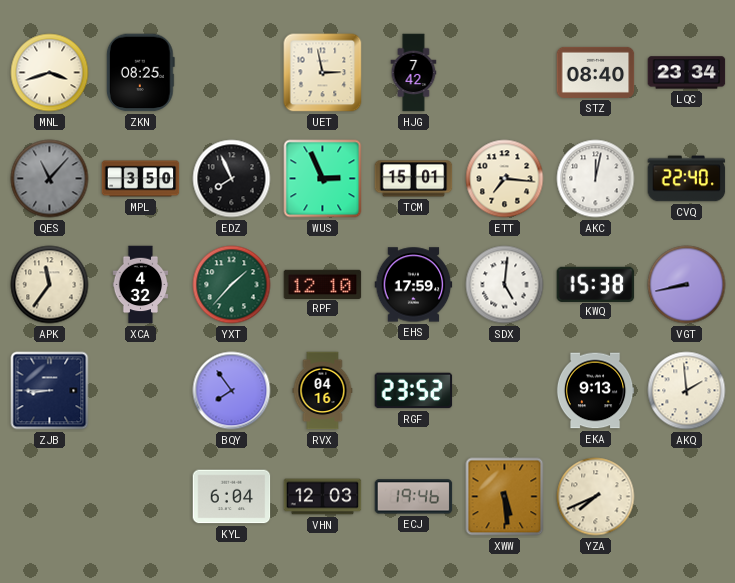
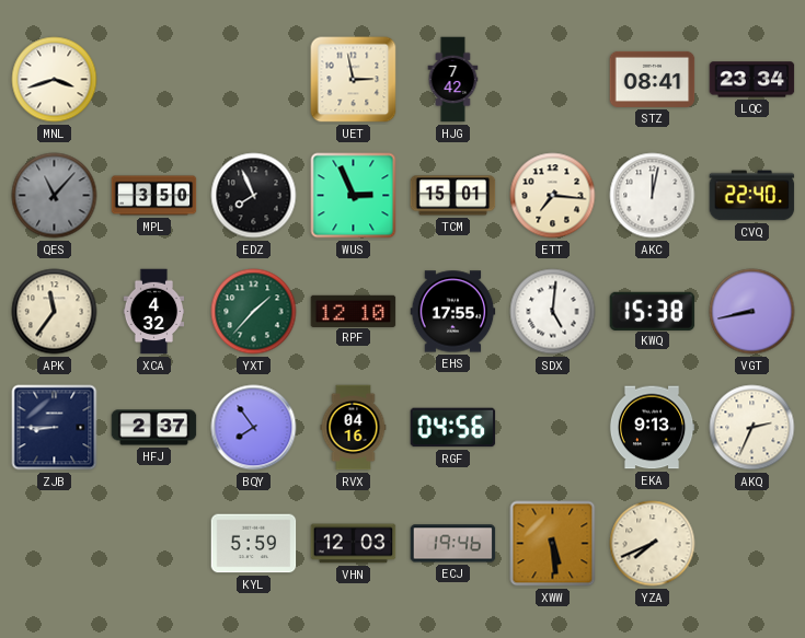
ZKN: 08:25 -> none
STZ: 08:40 -> 08:41
EHS: 17:59 -> 17:55
HFJ: none -> 2:37
RGF: 23:52 -> 04:56
AKQ: 1:59 -> 2:34
KYL: 6:04 -> 5:59
